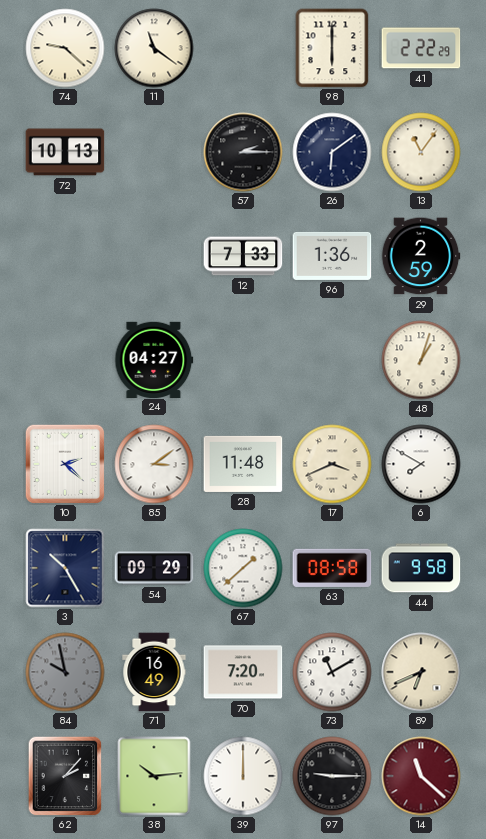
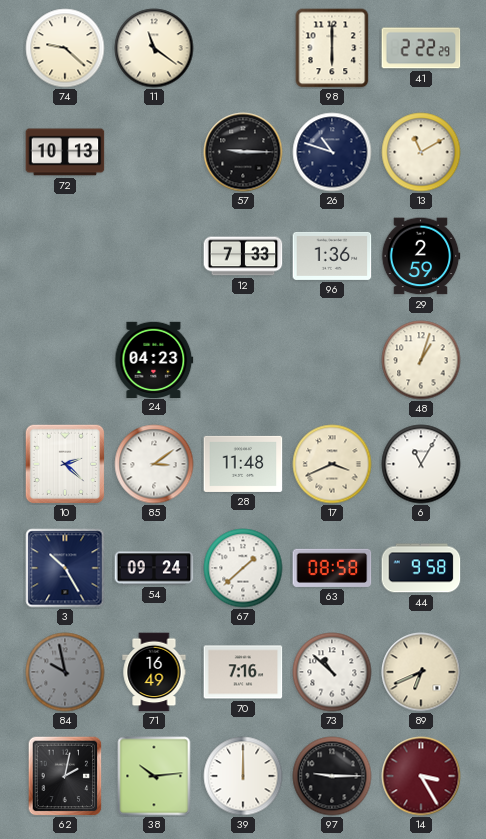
57: 2:15 -> 9:15
26: 6:09 -> 10:48
13: 11:06 -> 11:10
24: 04:27 -> 04:23
6: 7:50 -> 11:05
54: 09:29 -> 09:24
70: 7:20 -> 7:16
73: 11:10 -> 10:52
62: 2:07 -> 2:02
14: 11:22 -> 3:25
